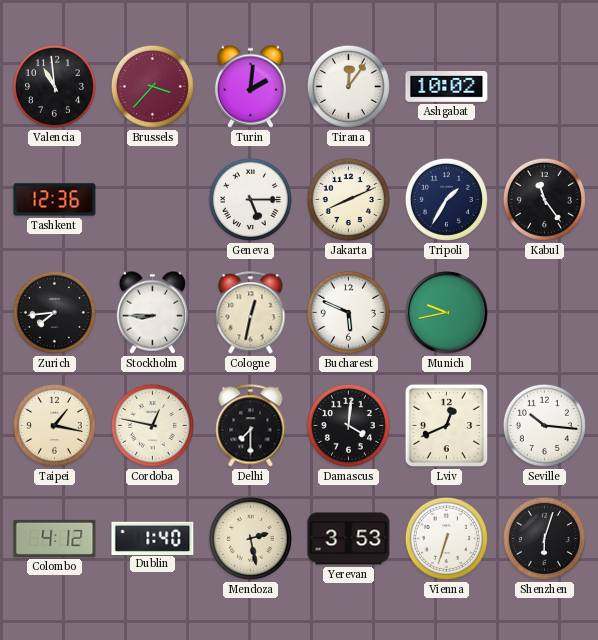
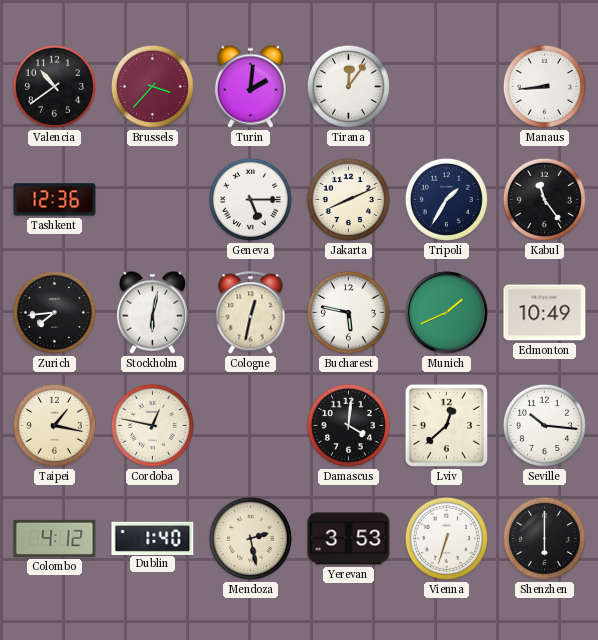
Valencia: 10:59 -> 10:39
Ashgabat: 10:02 -> none
Manaus: none -> 8:44
Stockholm: 8:45 -> 6:02
Bucharest: 5:49 -> 5:47
Munich: 9:43 -> 1:41
Edmonton: none -> 10:49
Delhi: 7:30 -> none
Lviv: 12:41 -> 12:38
Shenzhen: 6:03 -> 6:00
